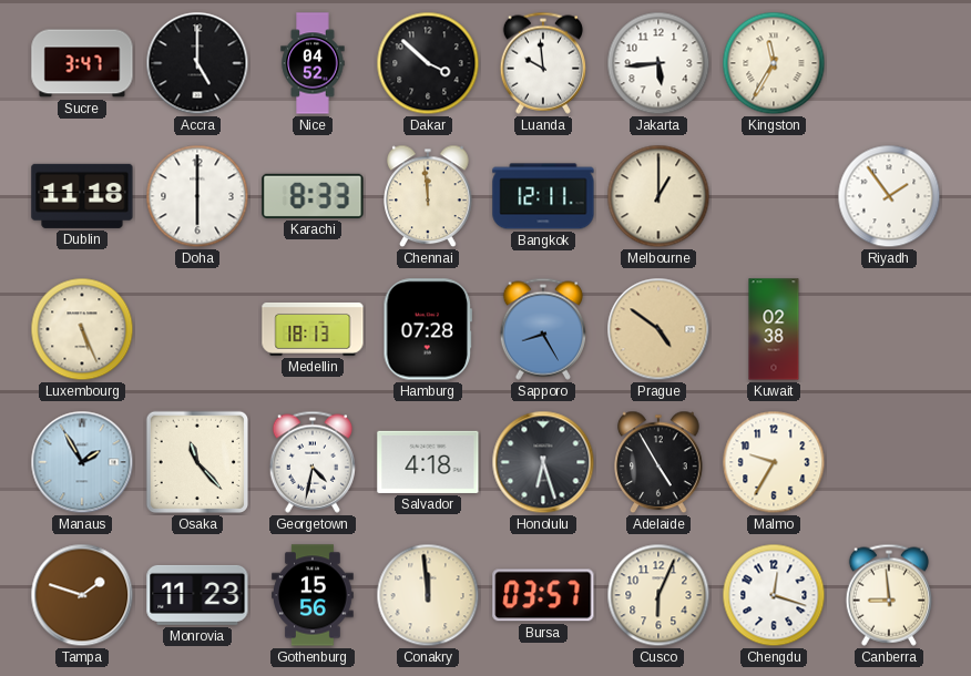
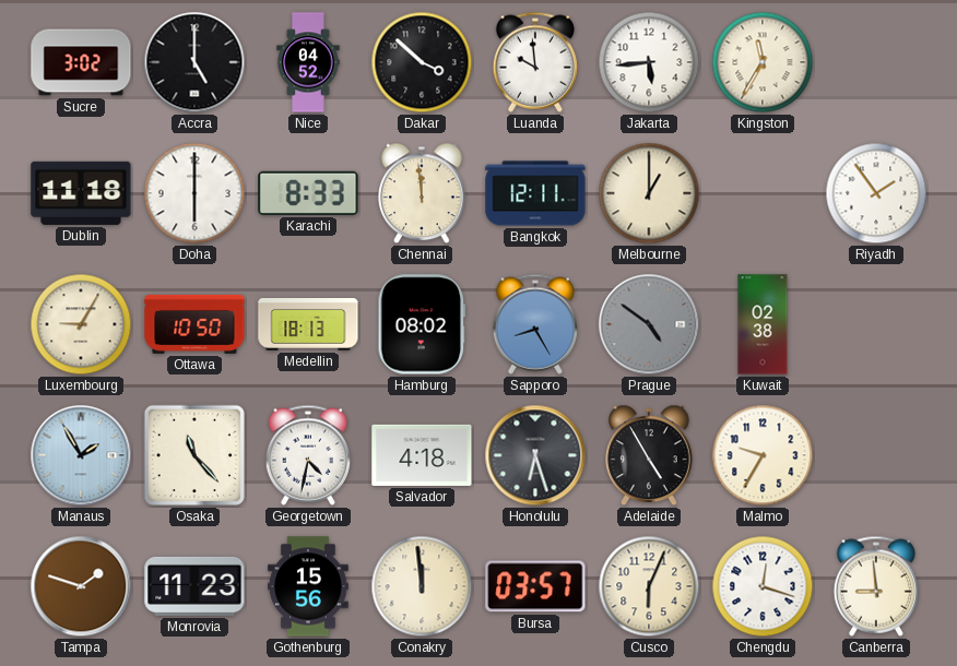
Sucre: 3:47 -> 3:02
Luxembourg: 5:26 -> 9:05
Ottawa: none -> 10:50
Hamburg: 07:28 -> 08:02
Prague dial: champagne -> grey
